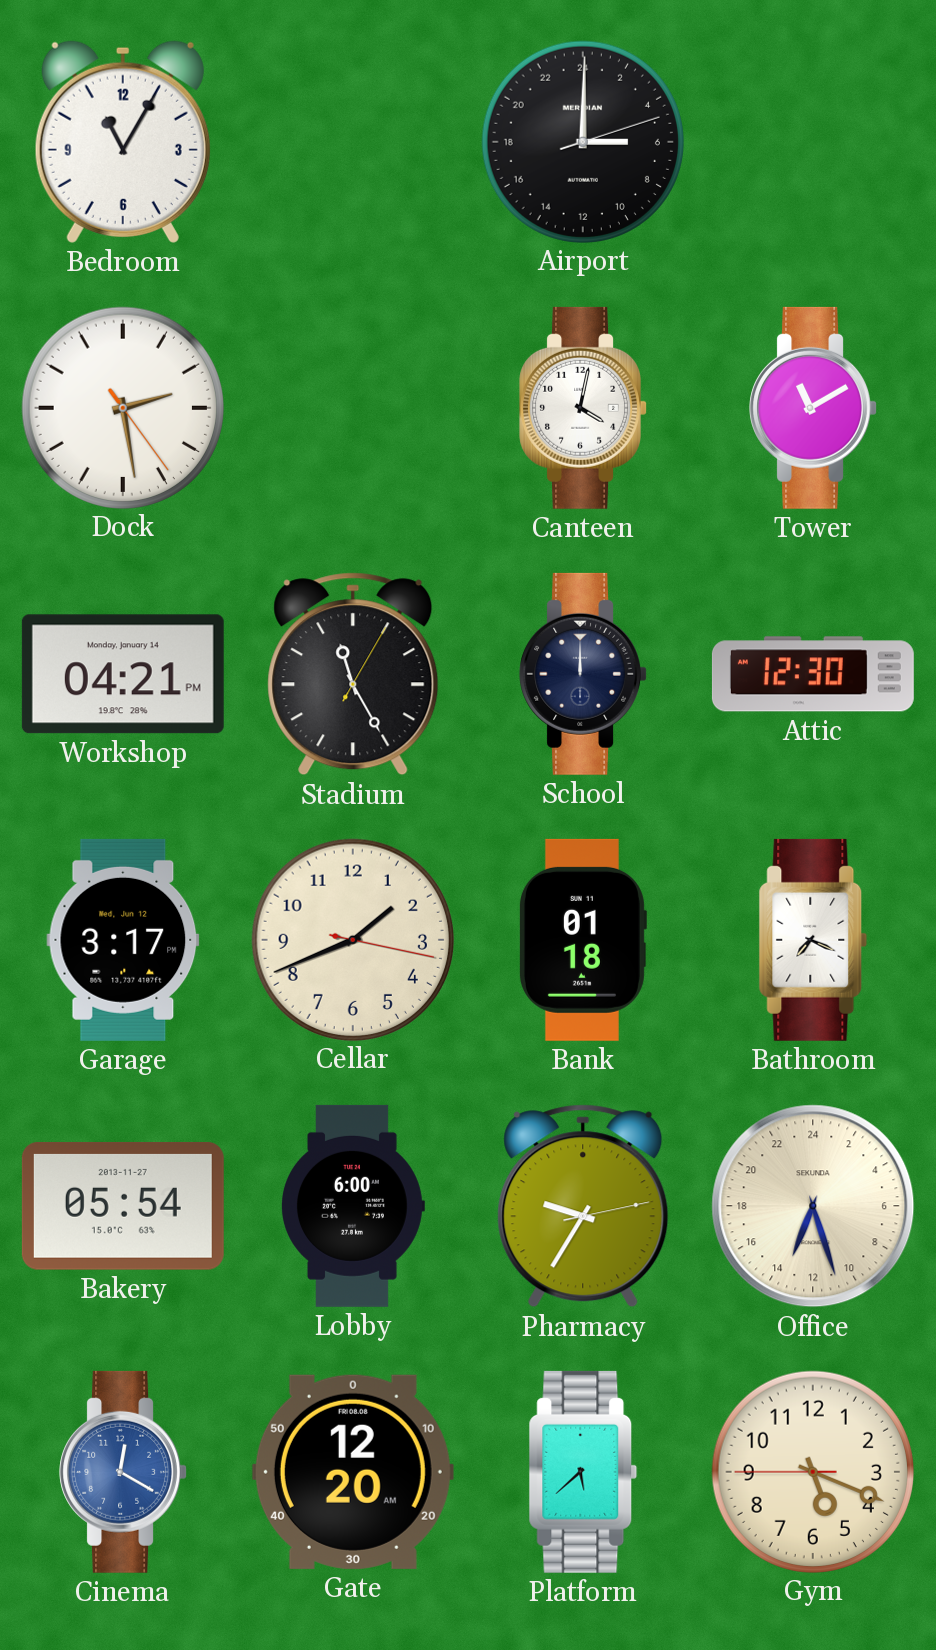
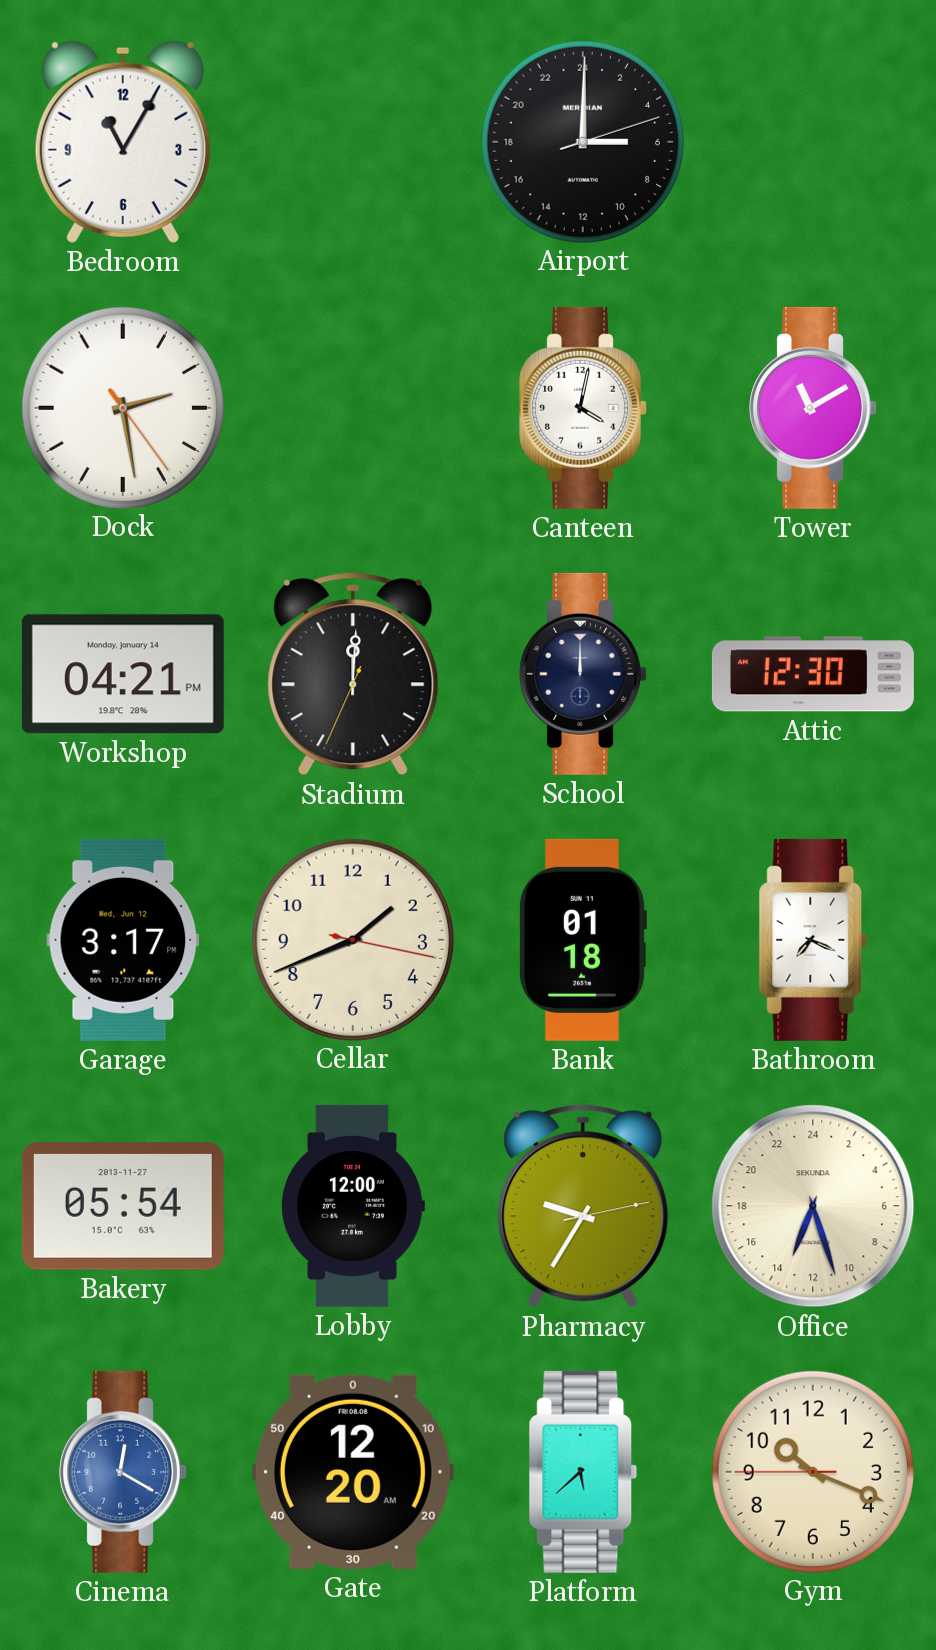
Stadium: 11:25 -> 12:00
Lobby: 6:00 -> 12:00
Gym: 5:18 -> 10:18
